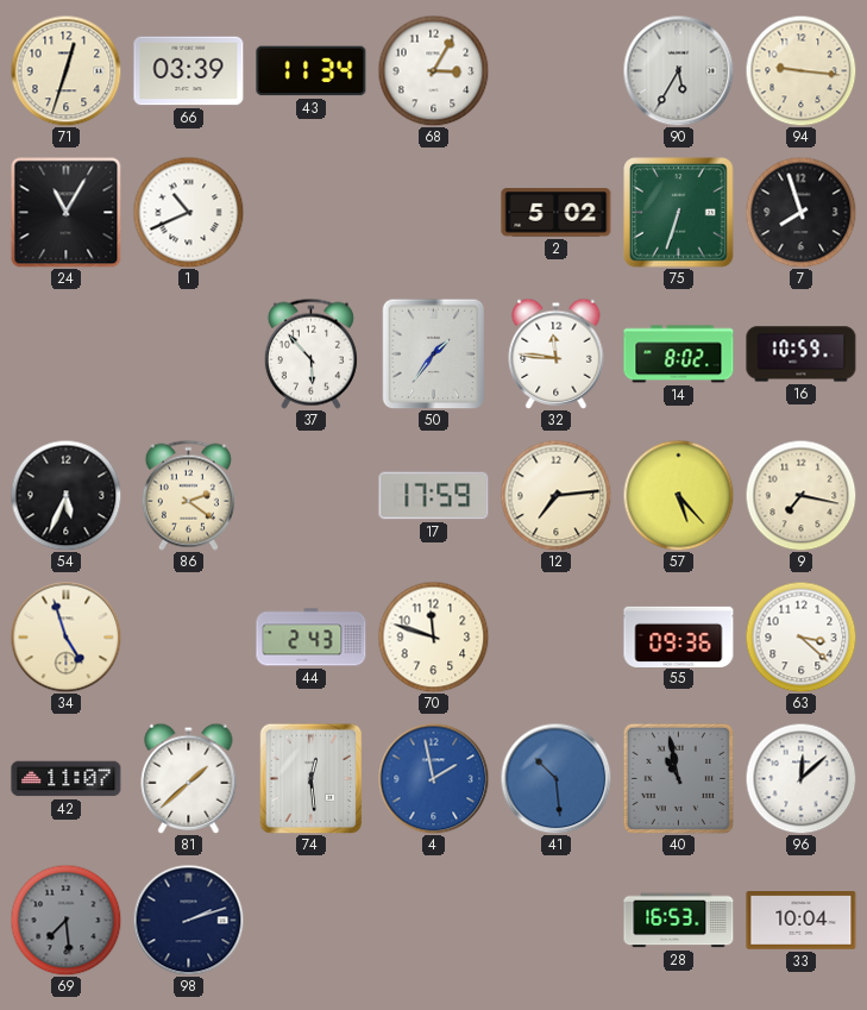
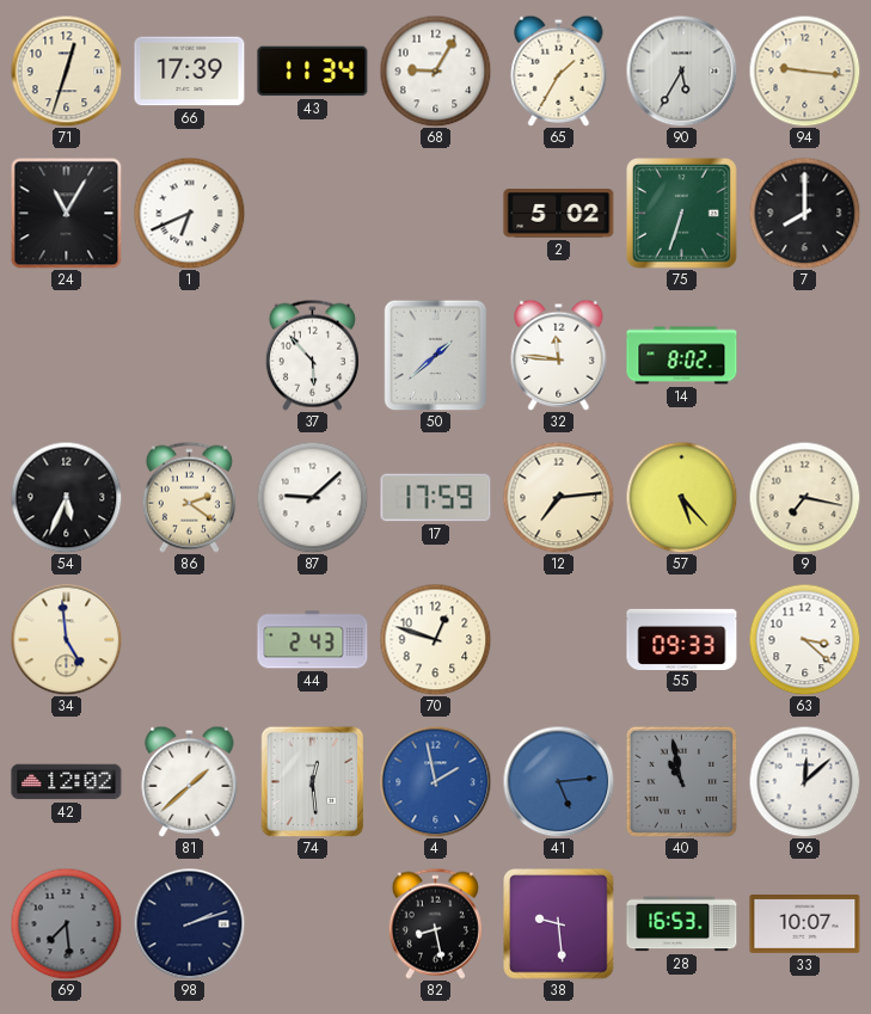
66: 03:39 -> 17:39
68: 3:05 -> 9:05
65: none -> 1:35
1: 10:41 -> 6:41
7: 7:57 -> 8:00
50: 1:36 -> 1:38
16: 10:59 -> none
87: none -> 9:08
34: 4:57 -> 4:59
70: 11:48 -> 12:48
55: 09:36 -> 09:33
42: 11:07 -> 12:02
41: 10:29 -> 5:14
82: none -> 8:28
38: none -> 9:29
33: 10:04 -> 10:07
